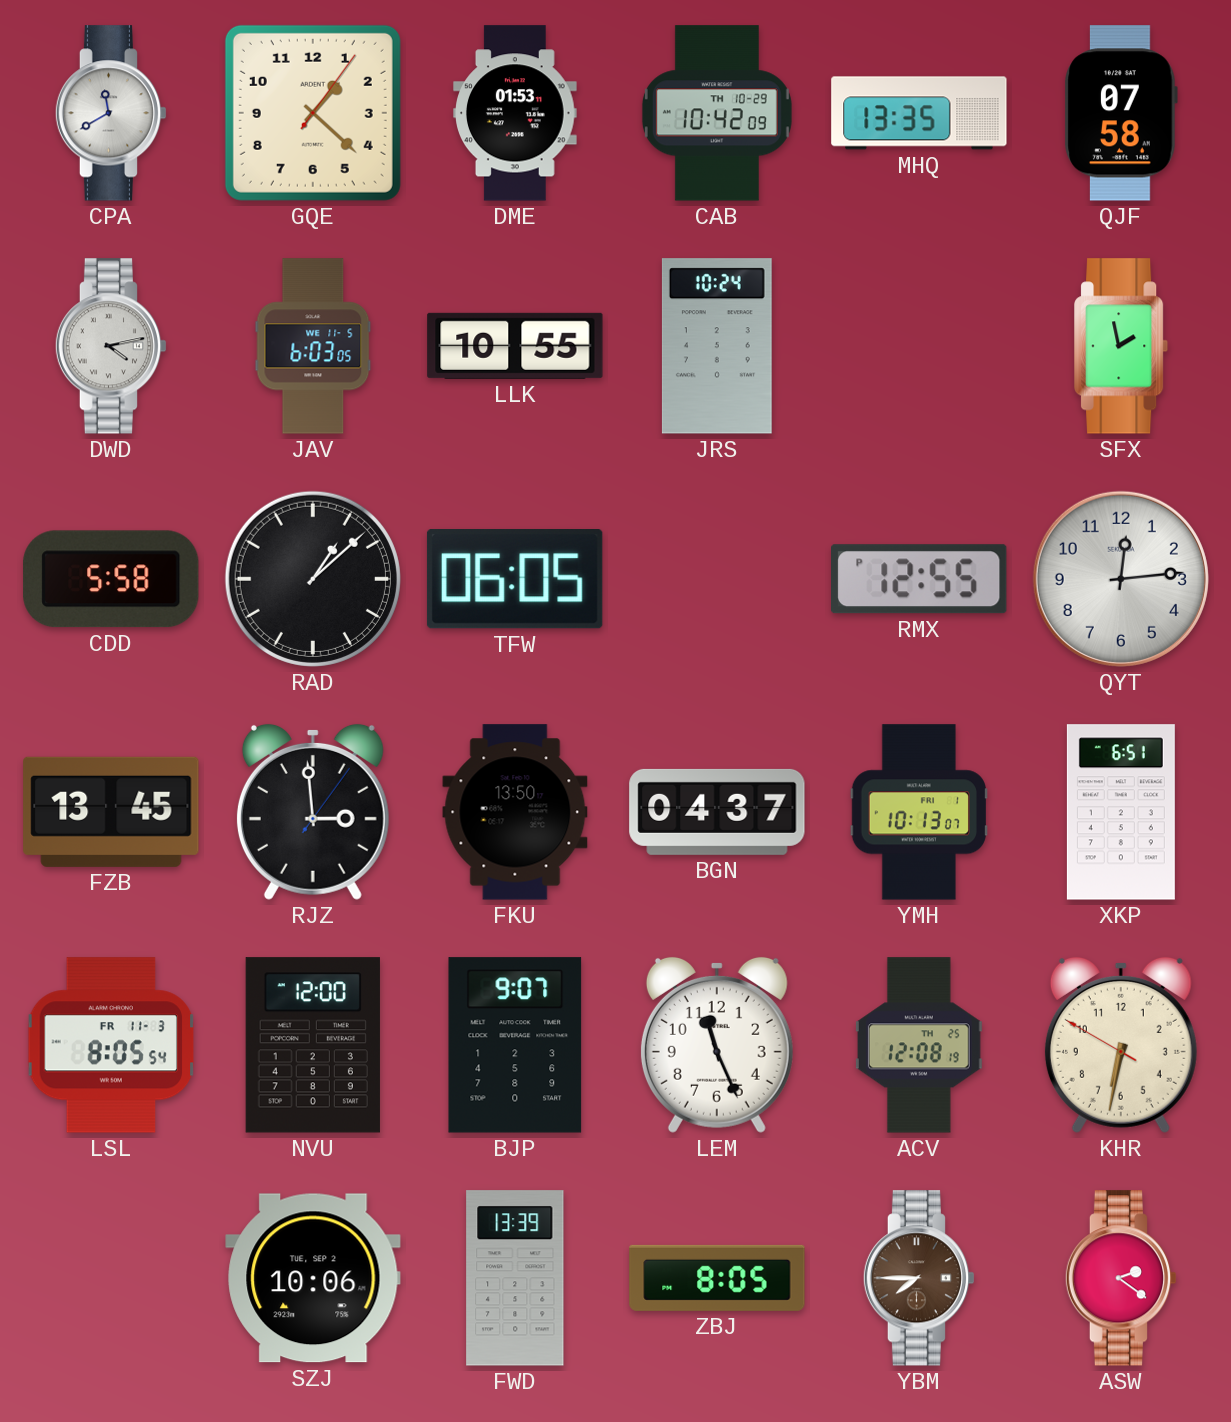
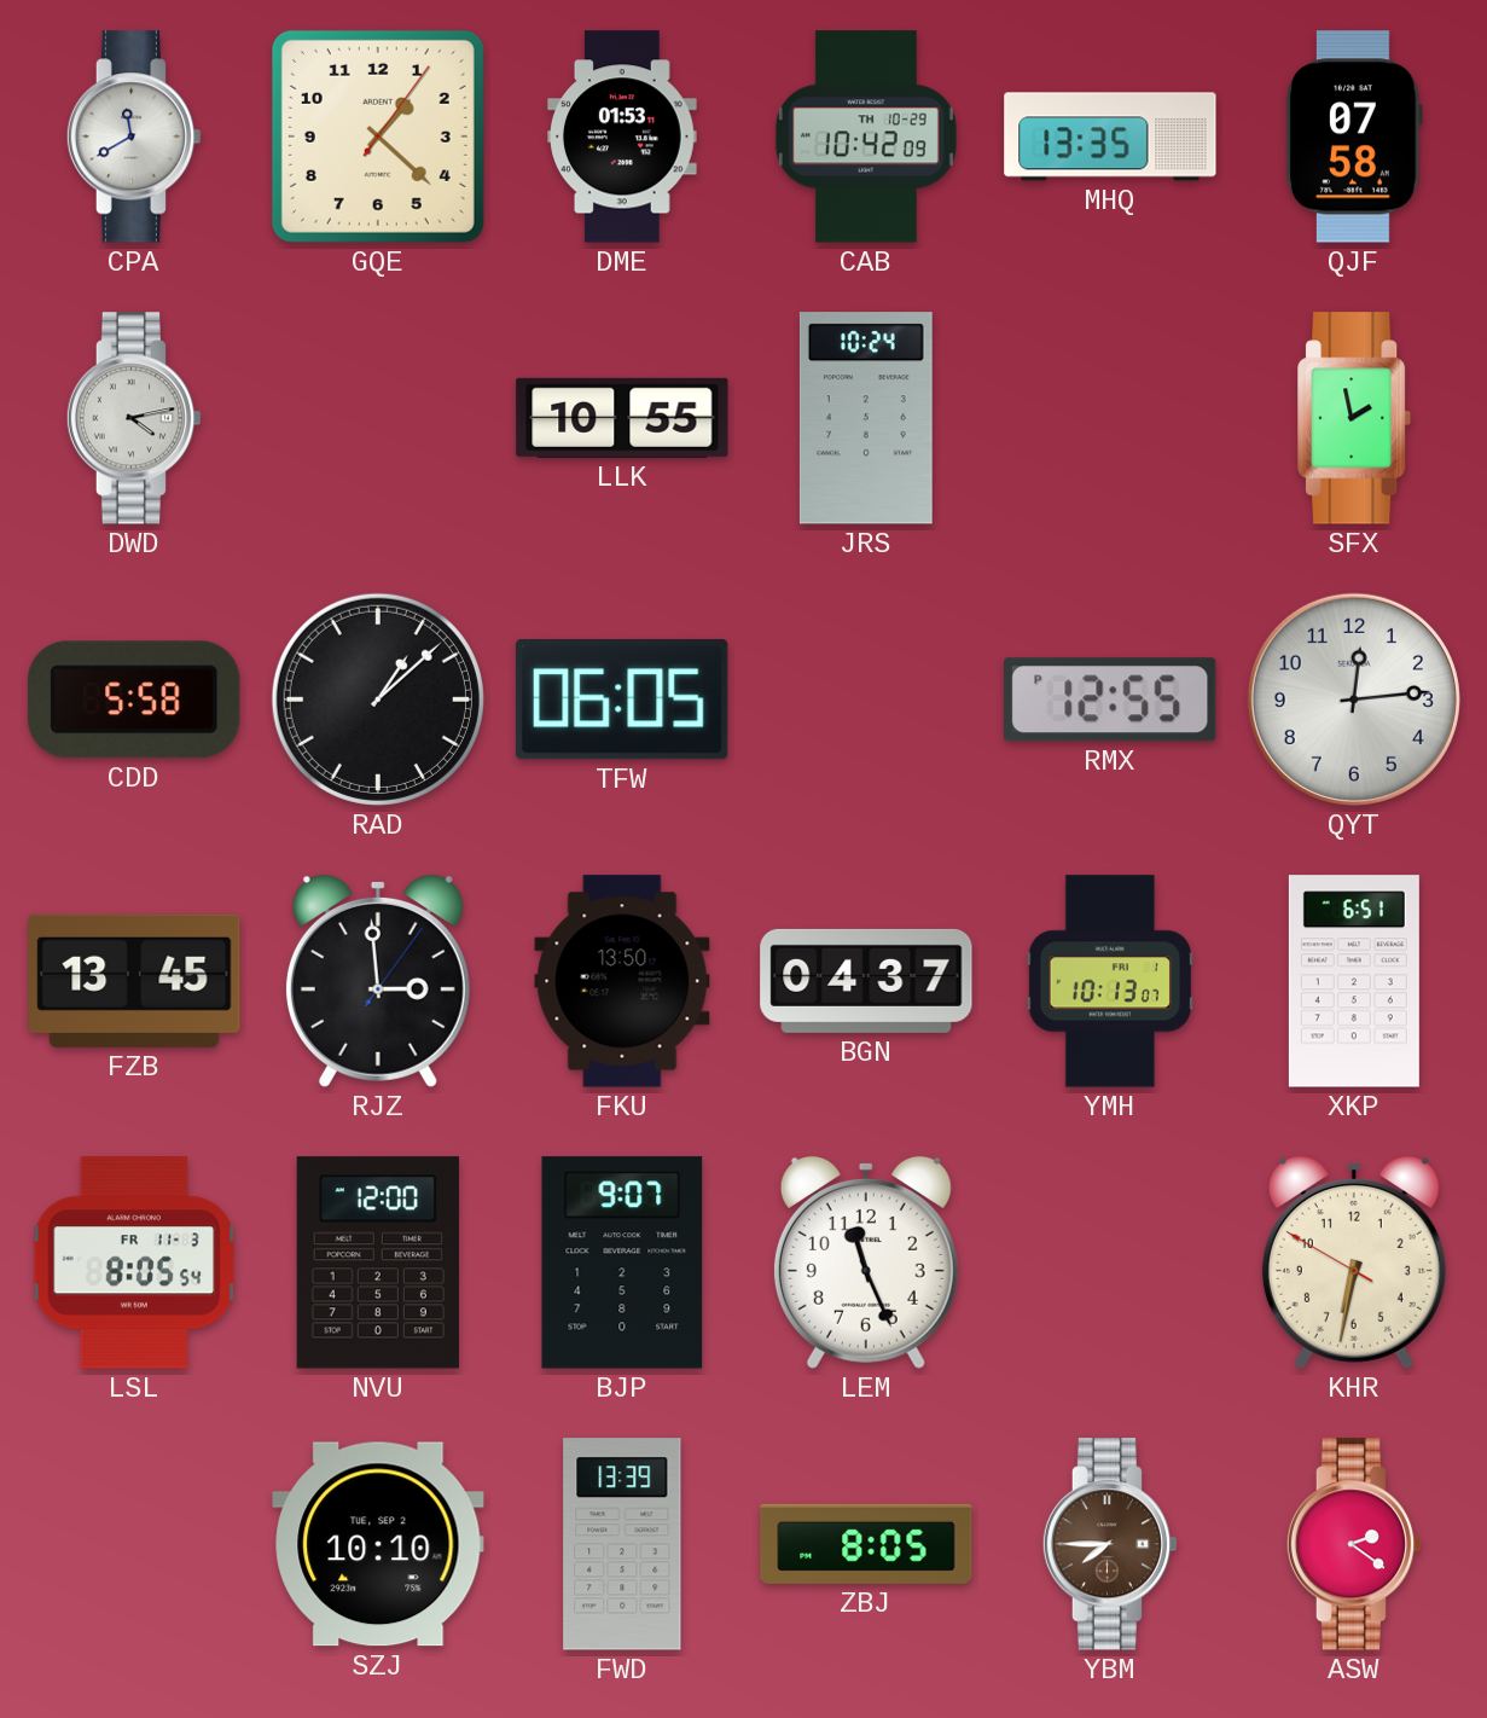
JAV: 6:03 -> none
ACV: 12:08 -> none
SZJ: 10:06 -> 10:10
